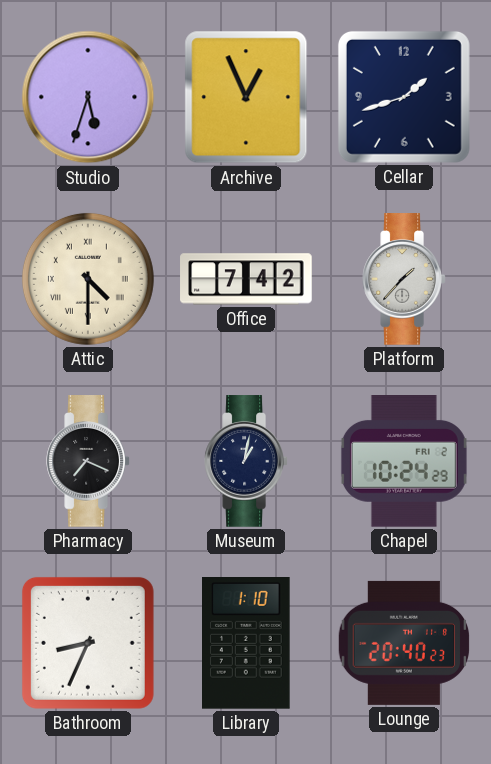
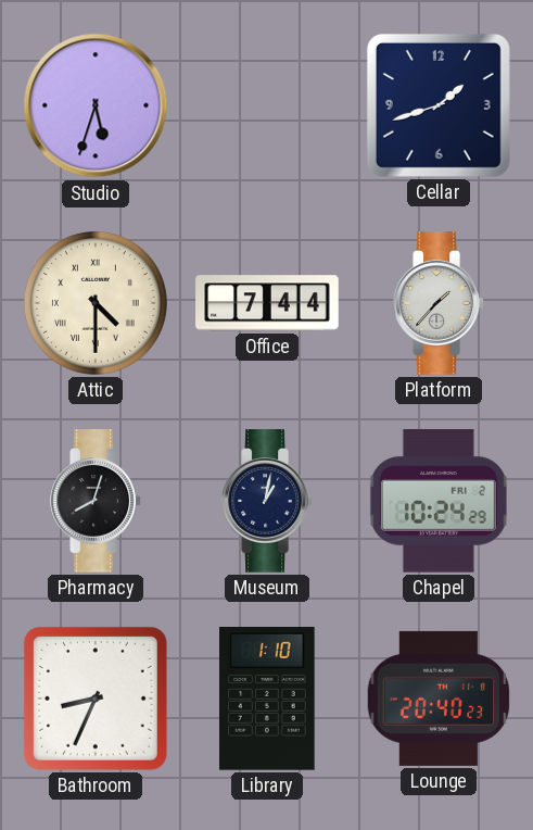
Archive: 12:56 -> none
Office: 7:42 -> 7:44
Pharmacy: 7:19 -> 8:03
